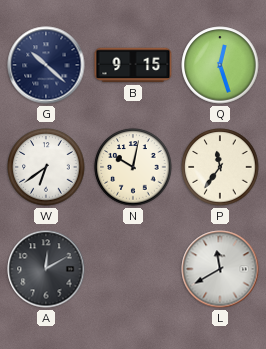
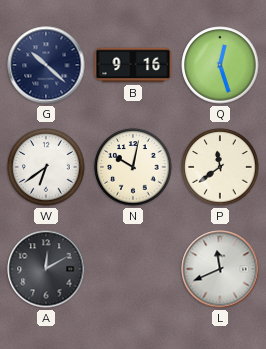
B: 9:15 -> 9:16
P: 11:36 -> 11:39
L: 11:40 -> 11:41
